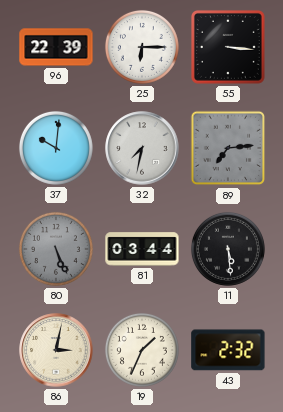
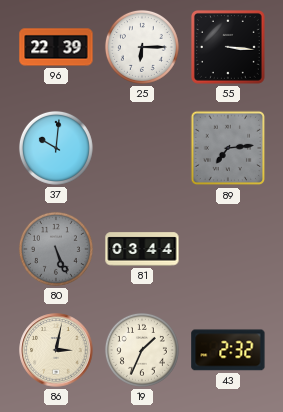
32: 7:32 -> none
11: 5:29 -> none
